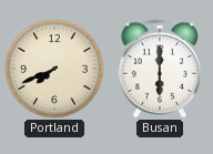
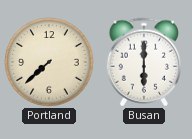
Portland: 7:41 -> 7:38
